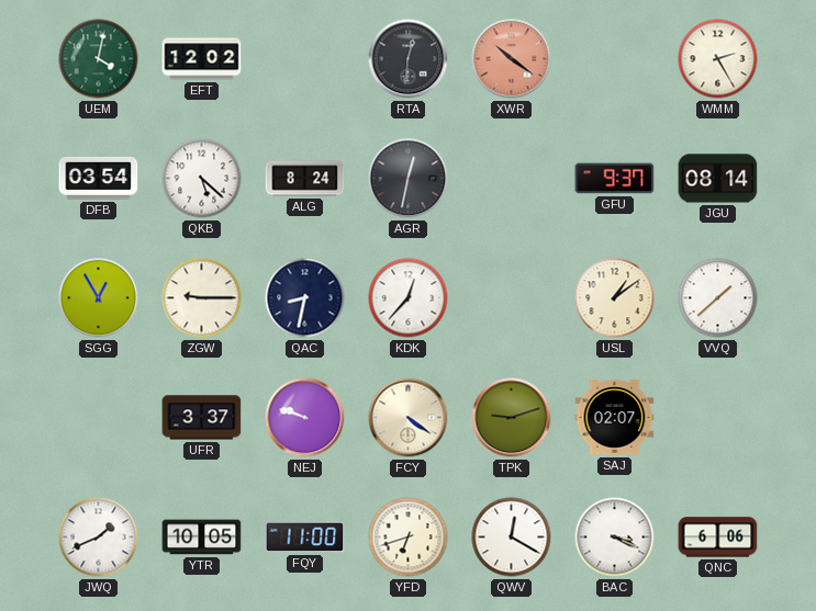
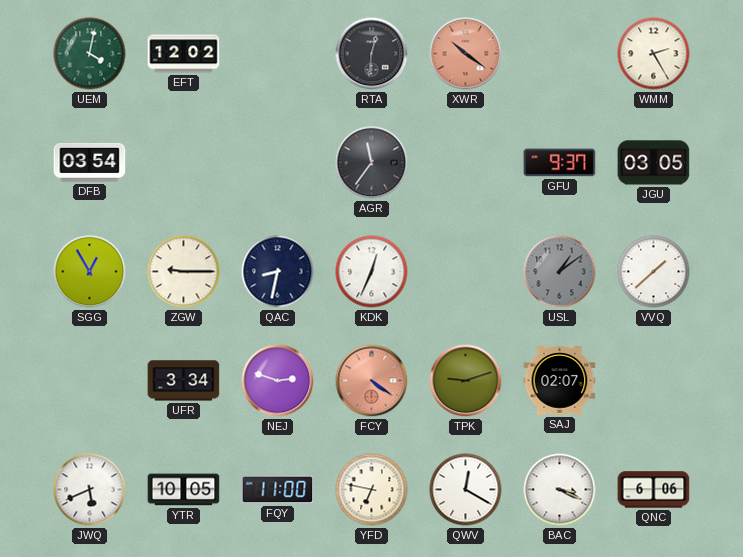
QKB: 5:22 -> none
ALG: 8:24 -> none
AGR: 12:32 -> 11:36
JGU: 08:14 -> 03:05
KDK: 12:37 -> 12:34
USL dial: cream -> grey
UFR: 3:37 -> 3:34
NEJ: 9:48 -> 2:48
FCY dial: cream -> salmon
JWQ: 1:41 -> 5:41
YFD: 6:42 -> 6:47
